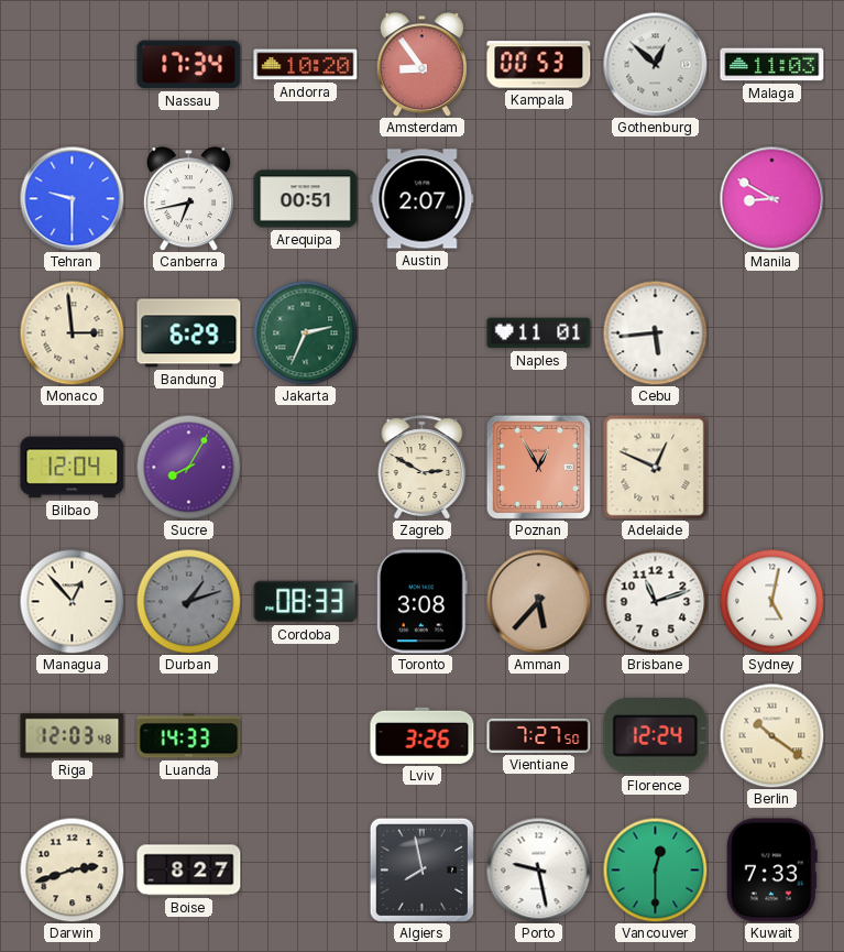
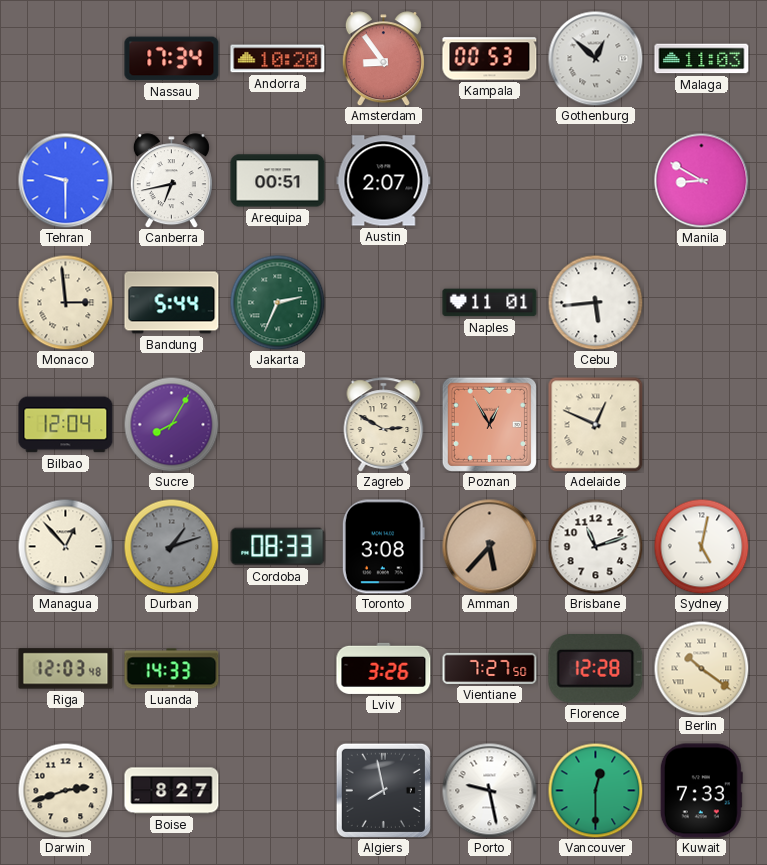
Bandung: 6:29 -> 5:44
Florence: 12:24 -> 12:28
